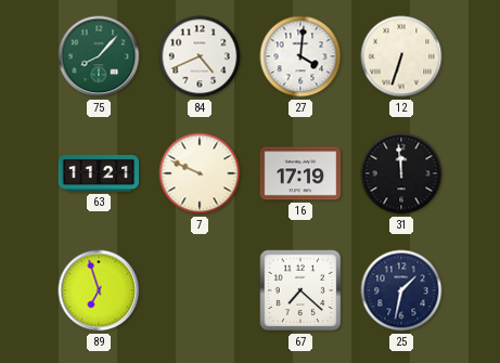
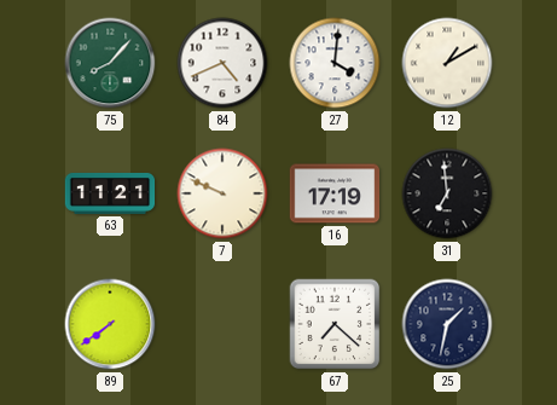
12: 6:33 -> 1:10
31: 11:59 -> 6:59
89: 6:57 -> 7:39
